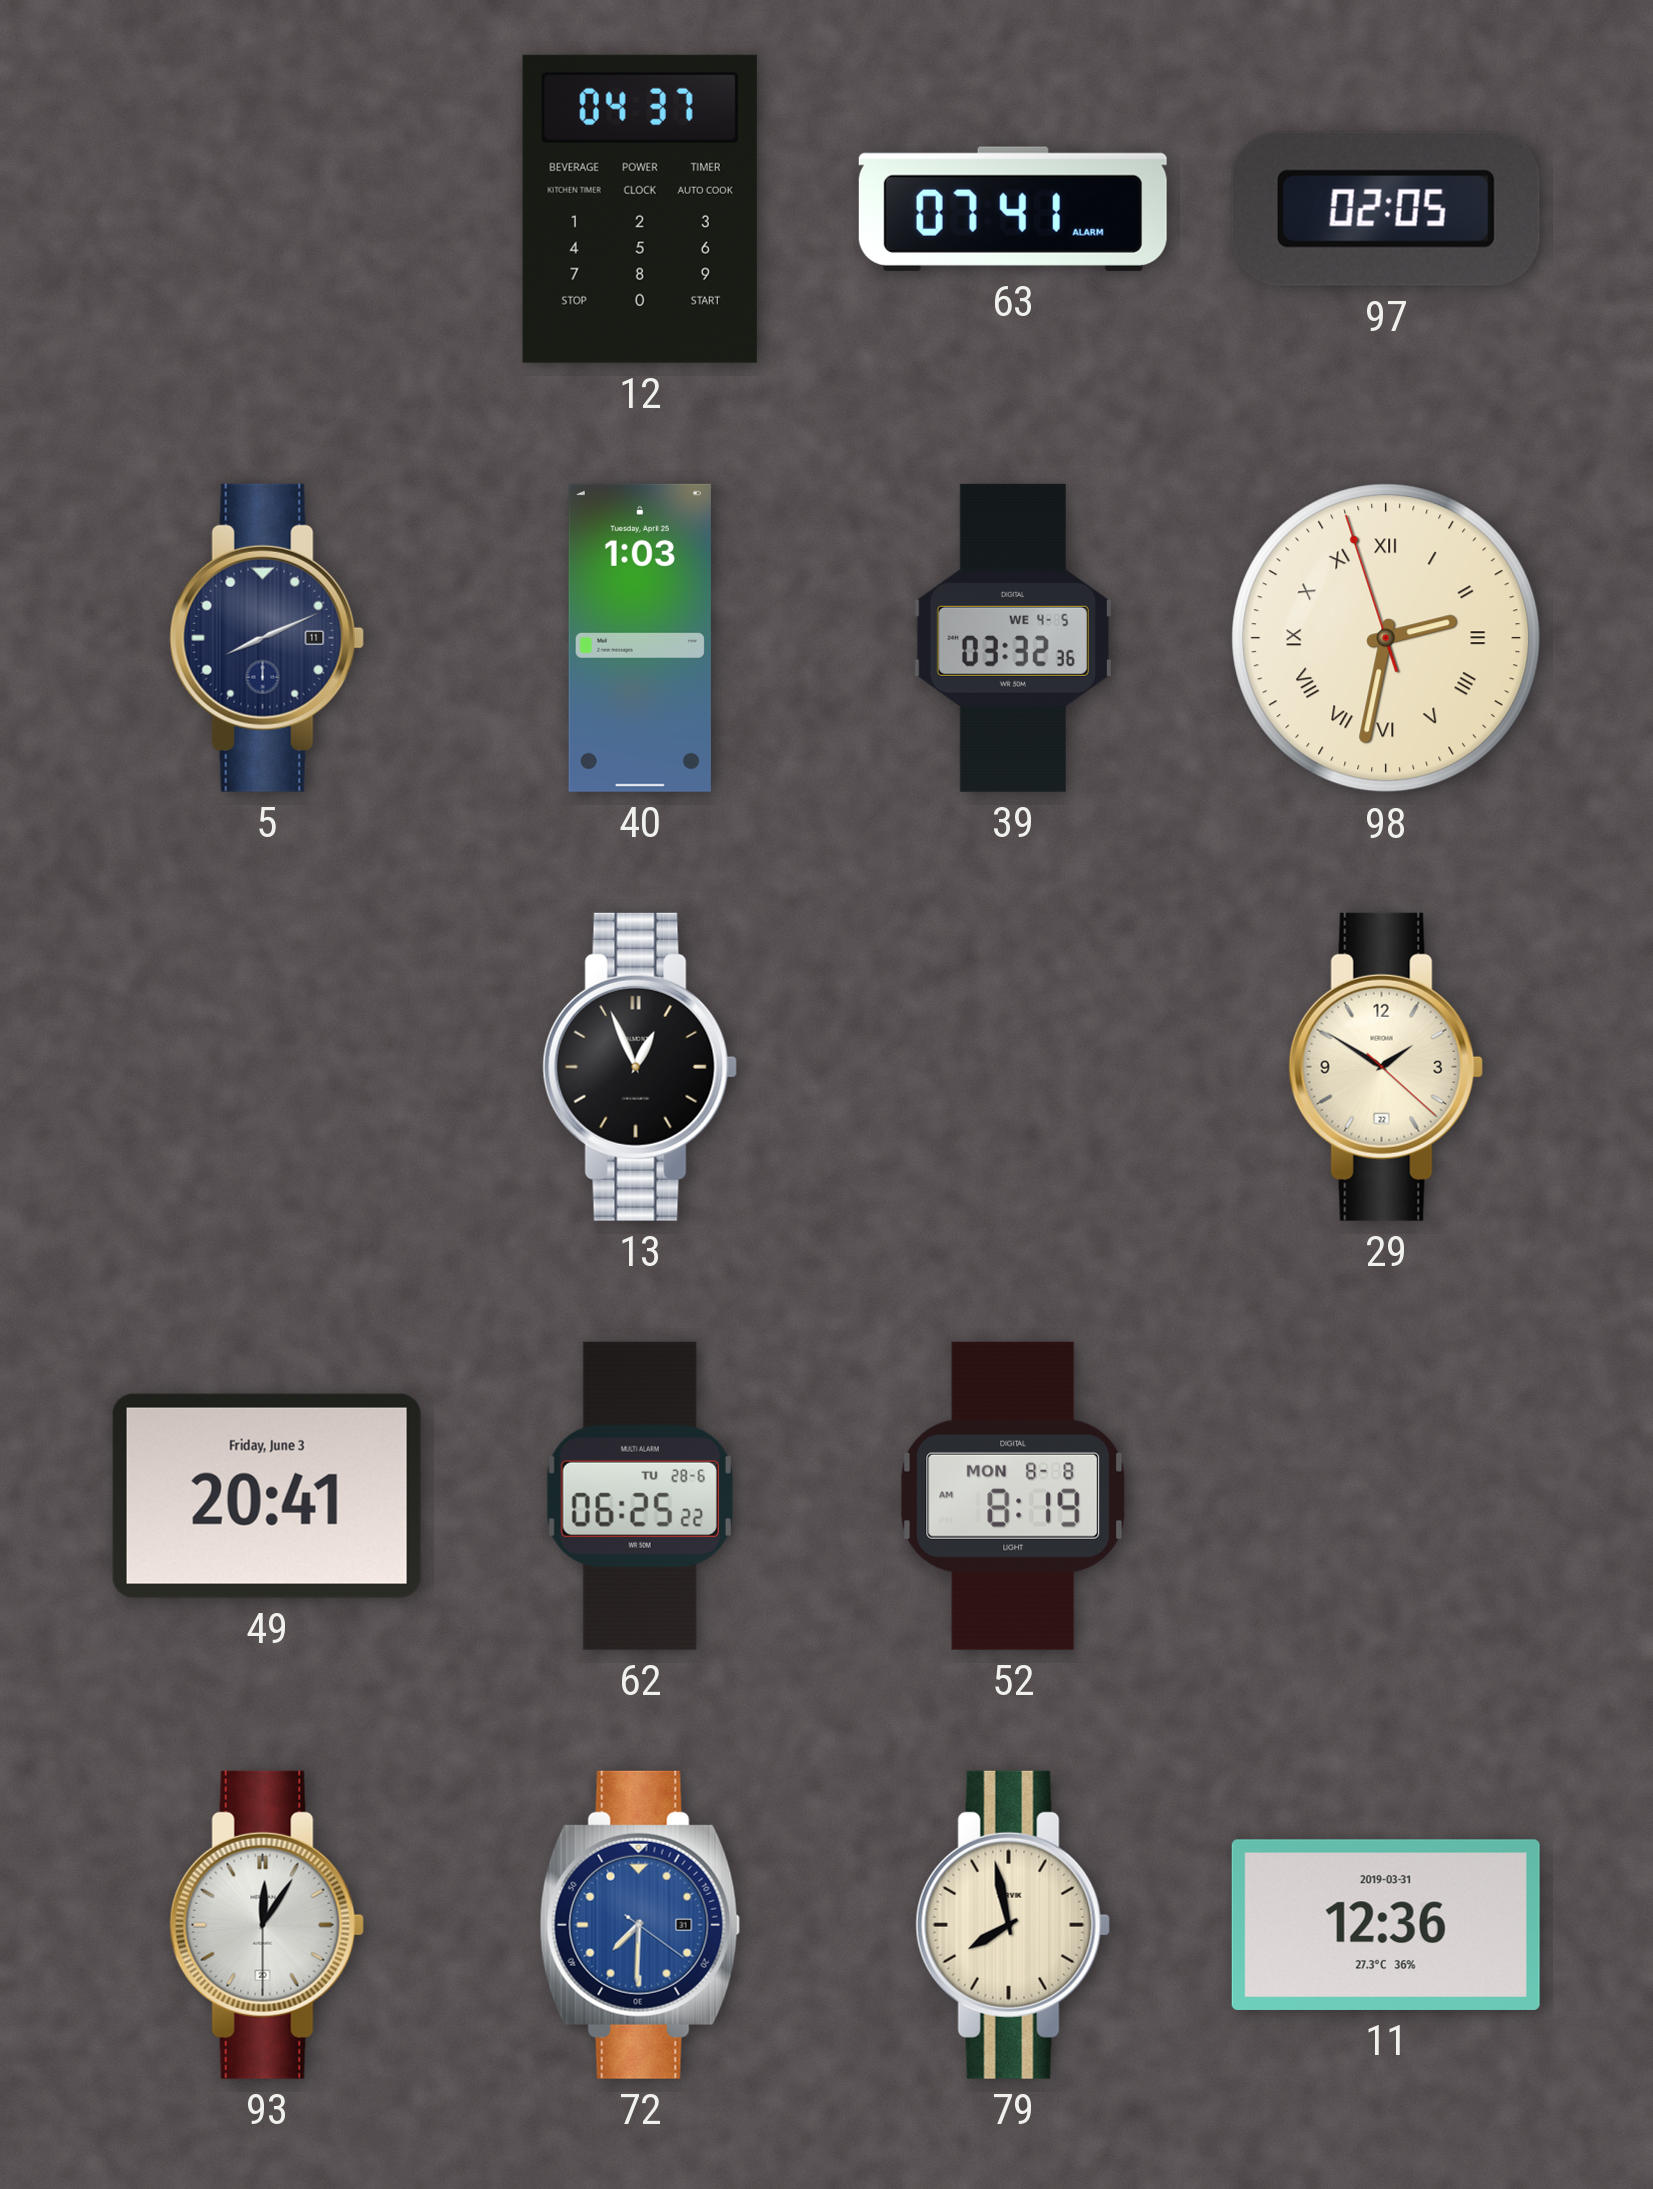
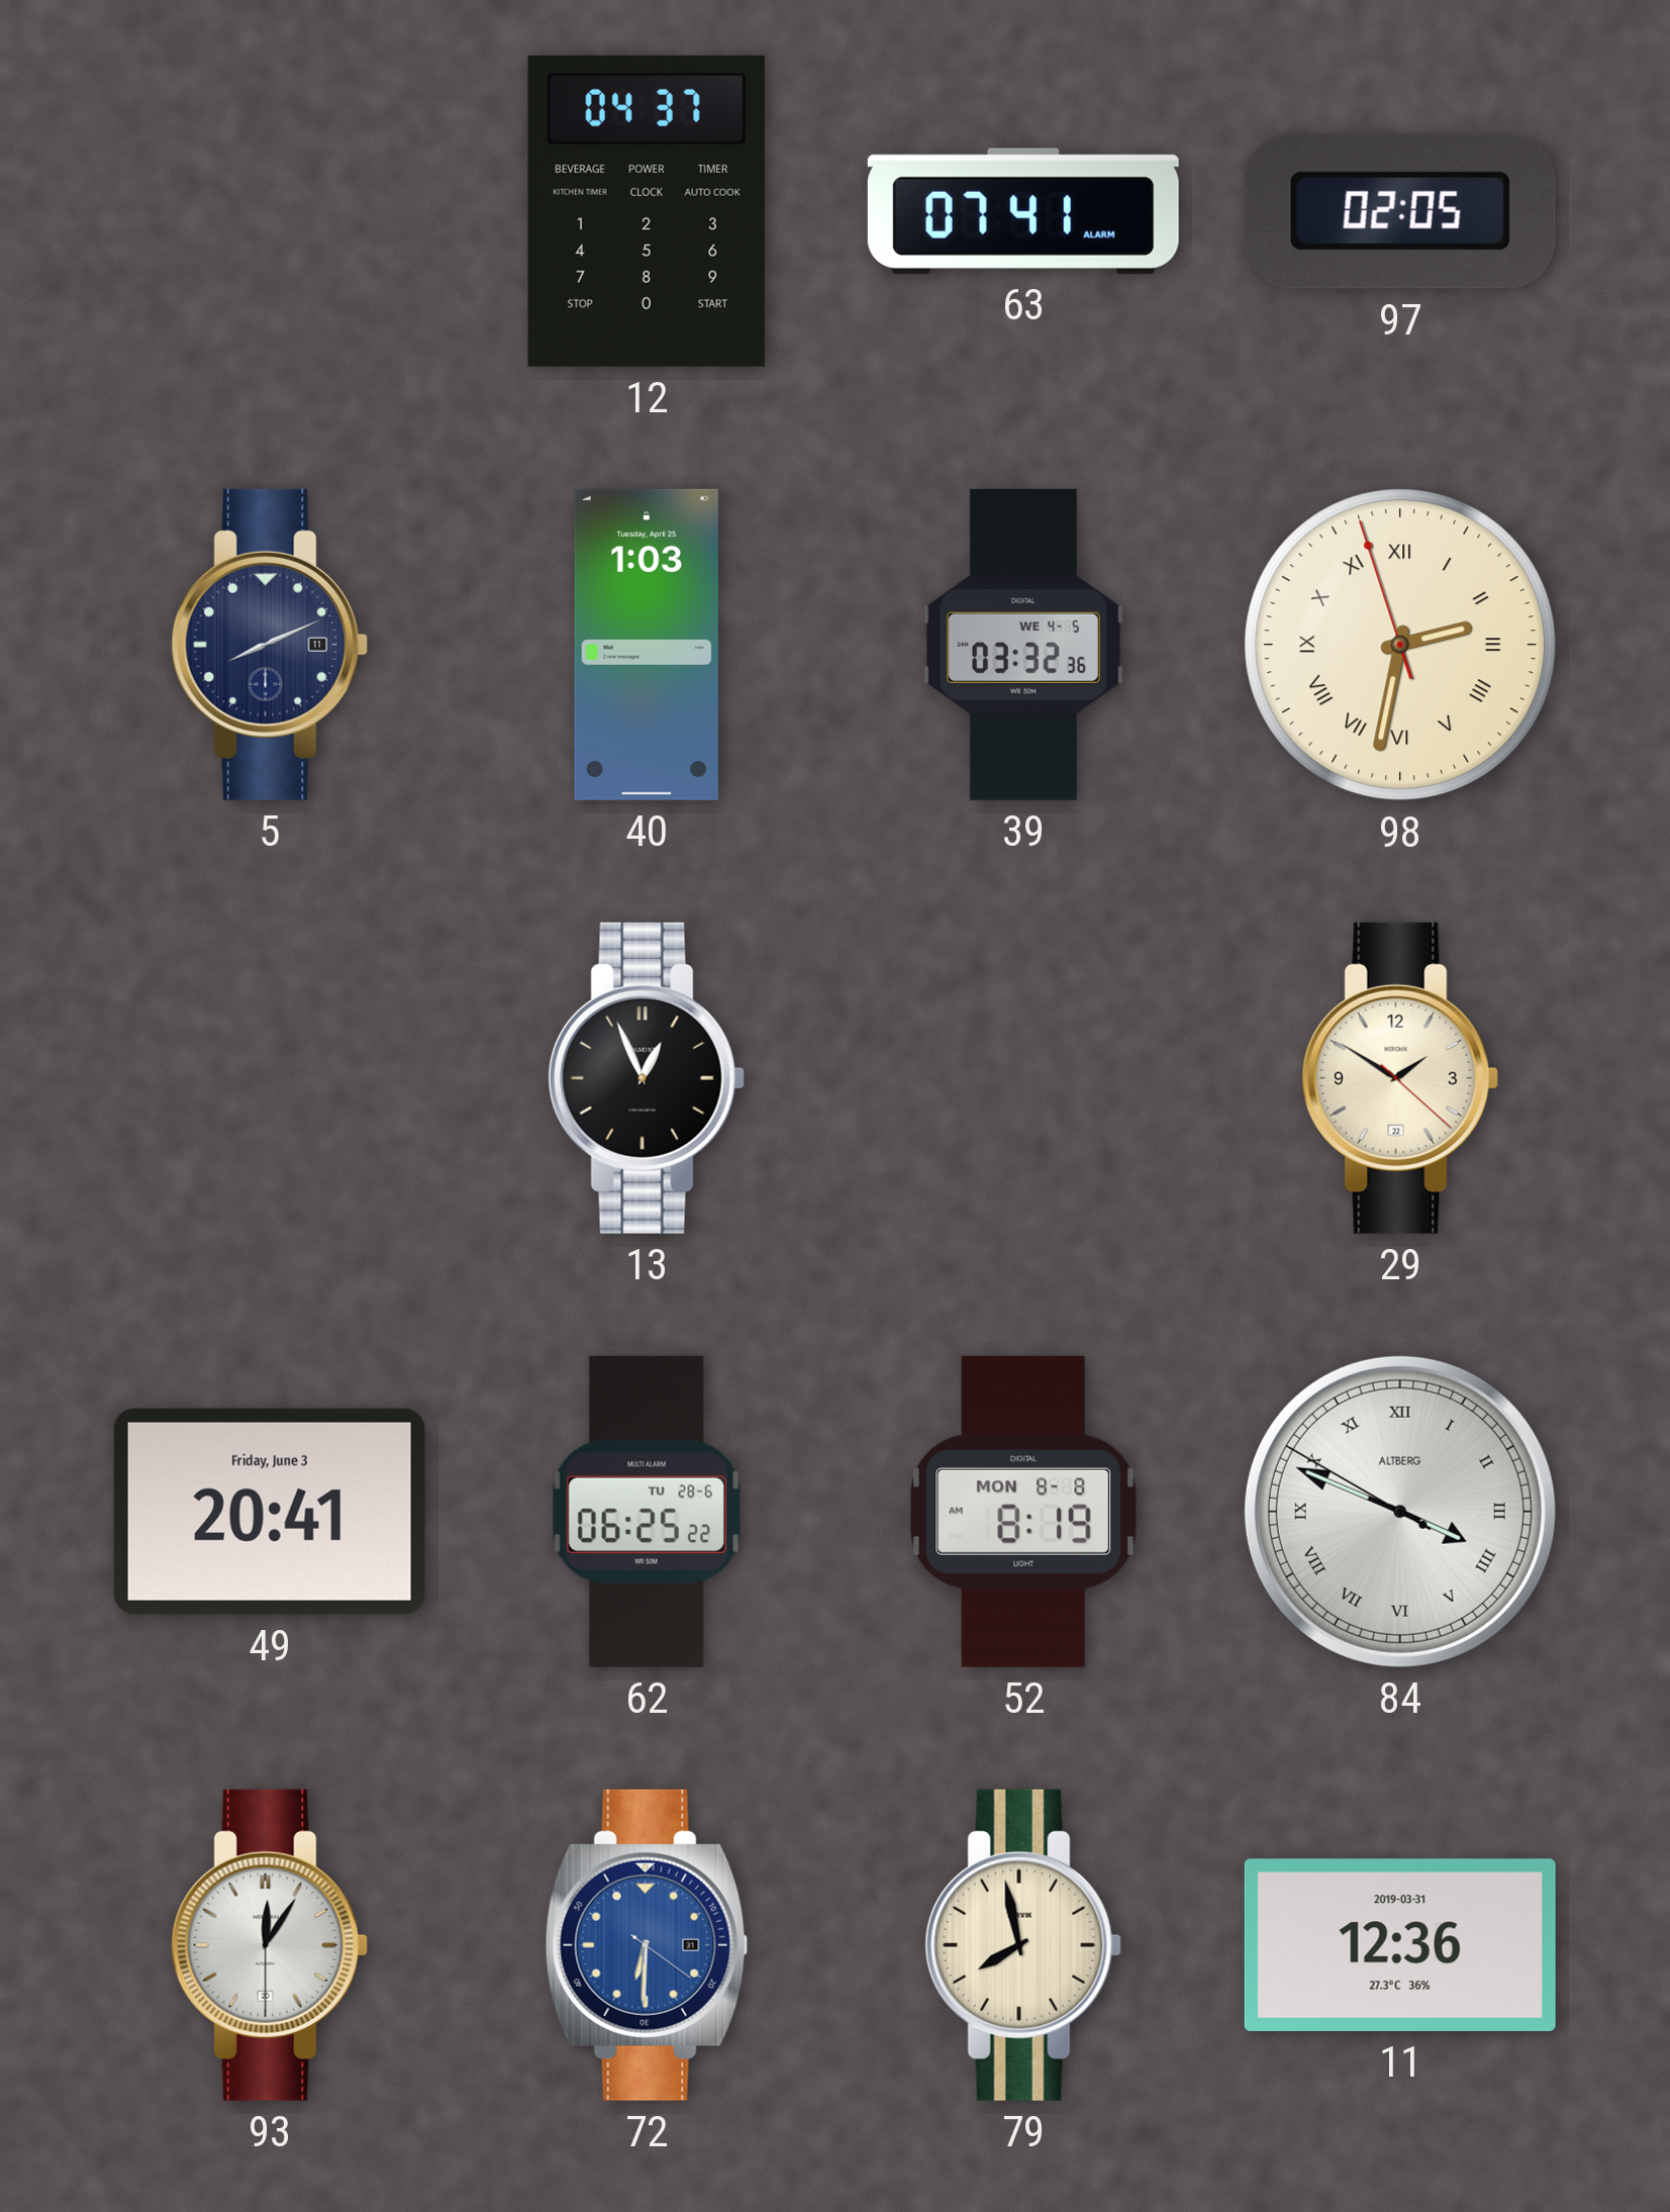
84: none -> 3:48
72: 7:30 -> 6:30
